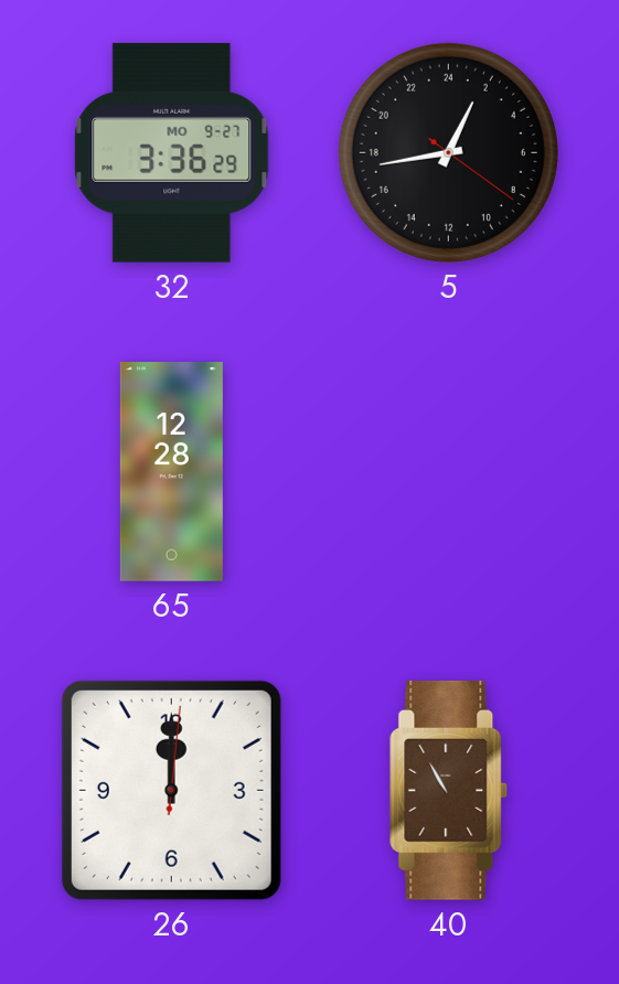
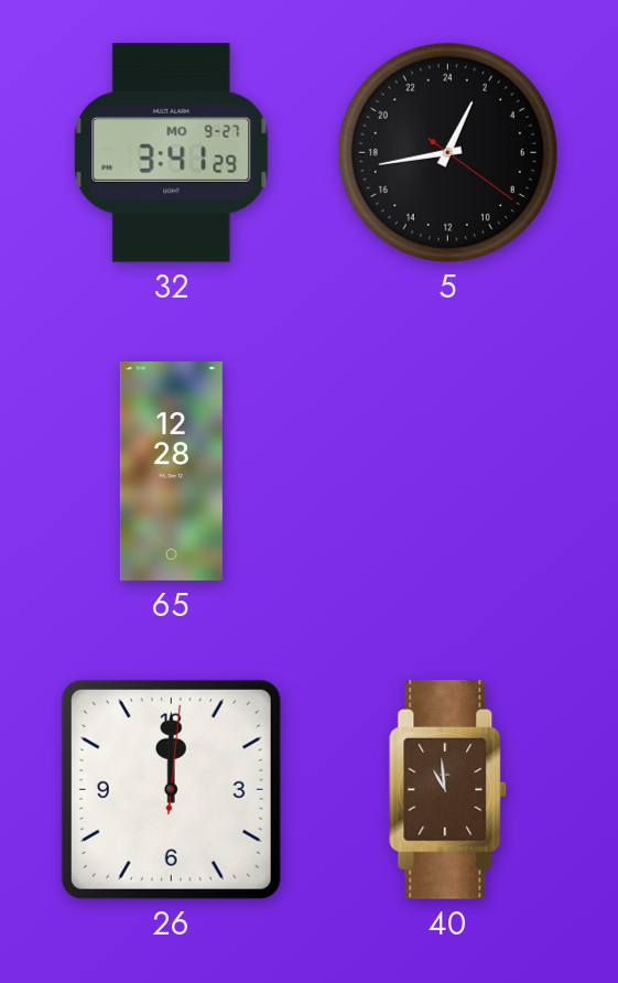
32: 3:36 -> 3:41
40: 10:55 -> 10:59
